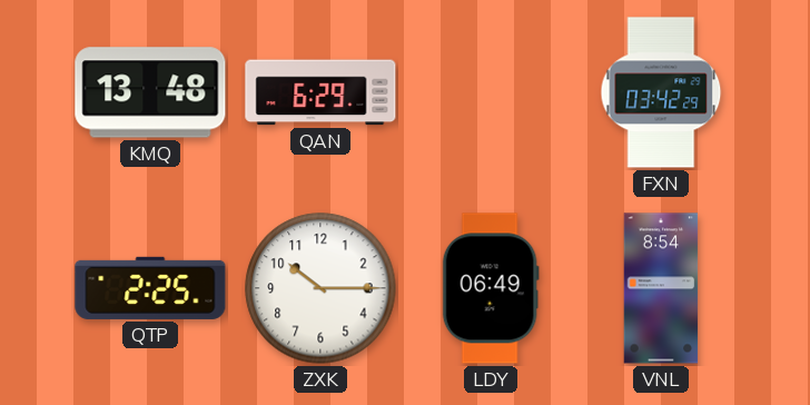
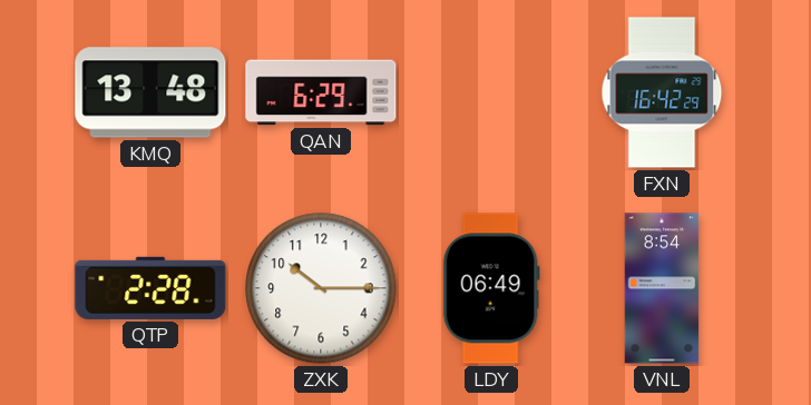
FXN: 03:42 -> 16:42
QTP: 2:25 -> 2:28
